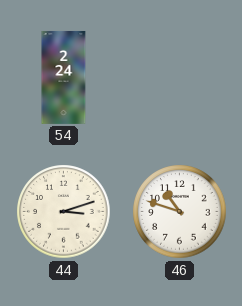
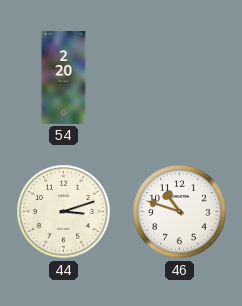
54: 2:24 -> 2:20
